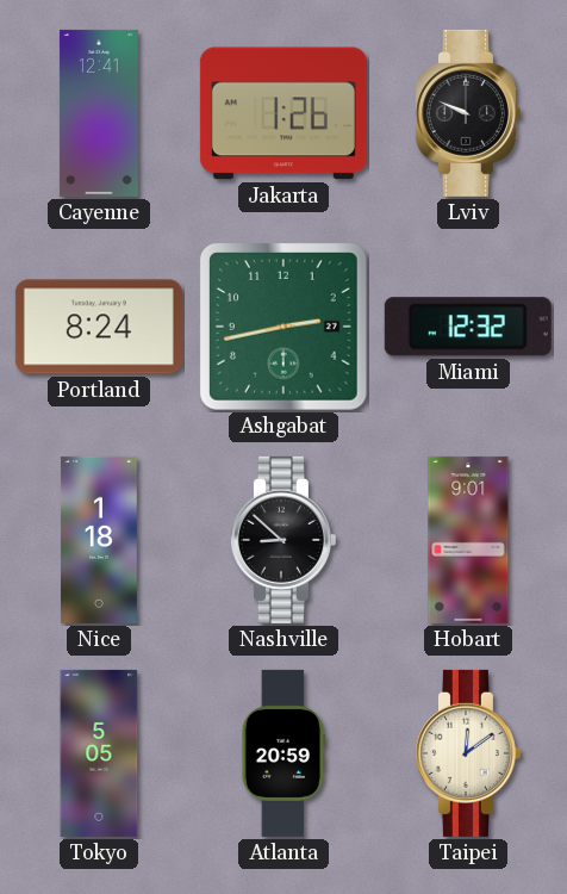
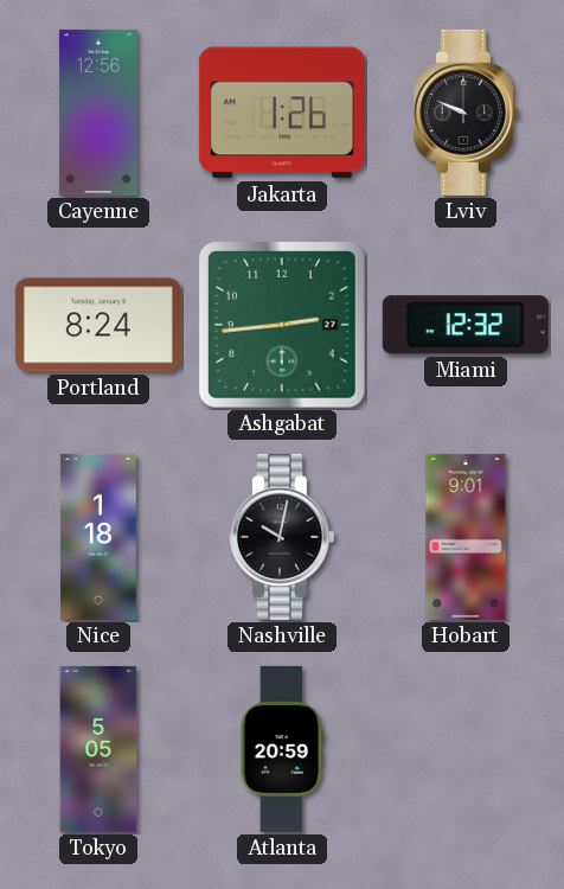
Cayenne: 12:41 -> 12:56
Ashgabat: 2:43 -> 2:44
Nashville: 8:52 -> 10:02
Taipei: 12:09 -> none
